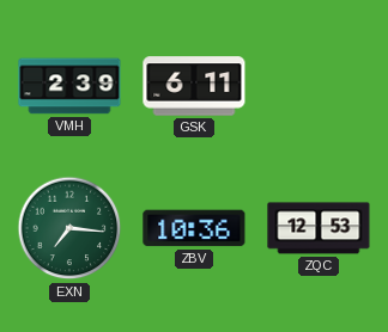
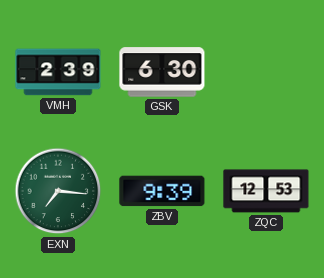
GSK: 6:11 -> 6:30
ZBV: 10:36 -> 9:39
